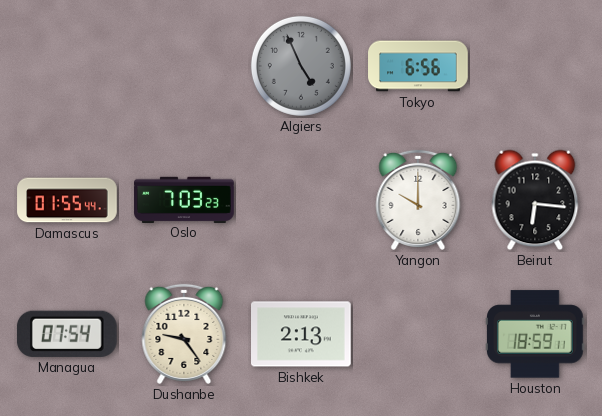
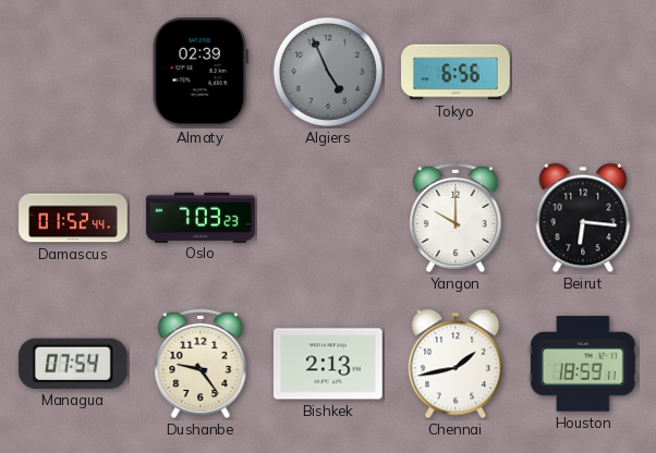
Almaty: none -> 02:39
Damascus: 01:55 -> 01:52
Chennai: none -> 1:43
